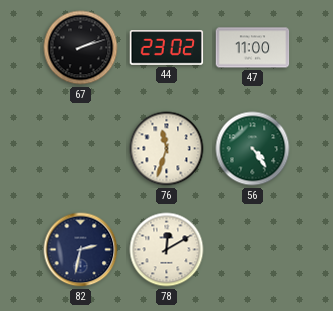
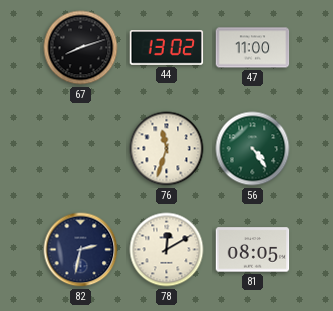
67: 2:12 -> 8:12
44: 23:02 -> 13:02
81: none -> 08:05
